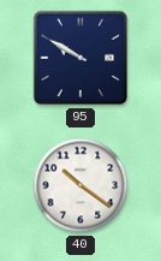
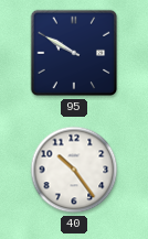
40: 10:21 -> 10:24
